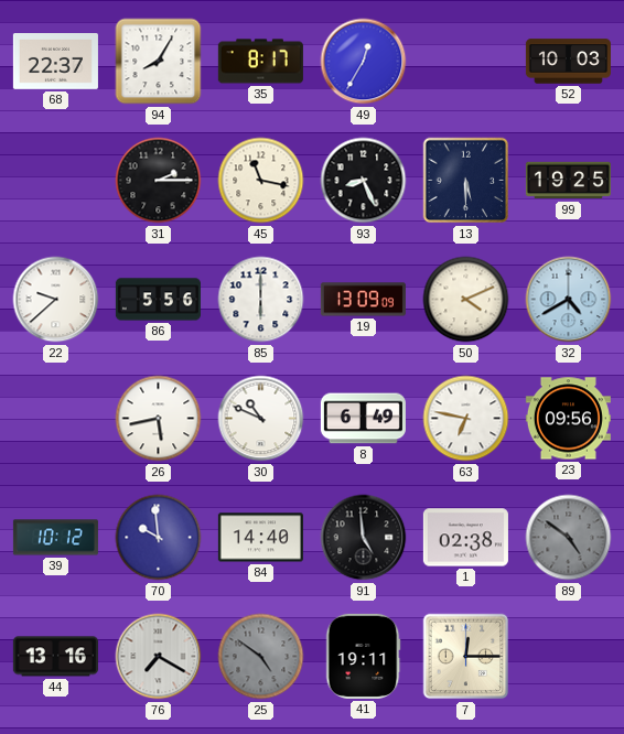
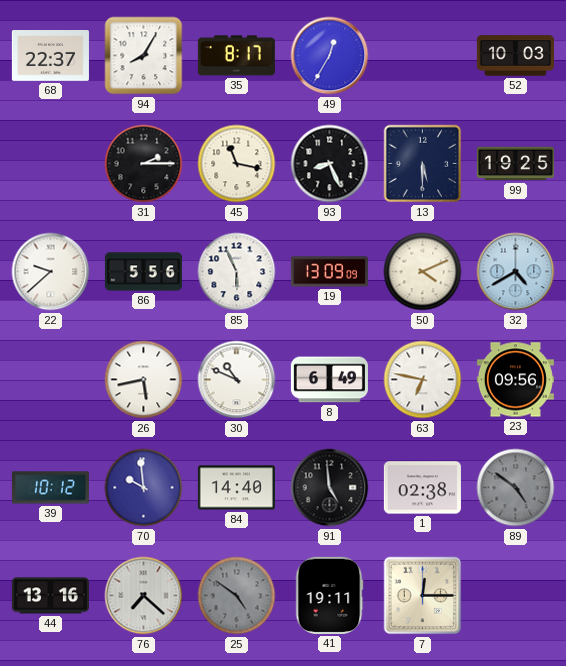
85: 6:00 -> 5:56
76: 7:20 -> 7:22
